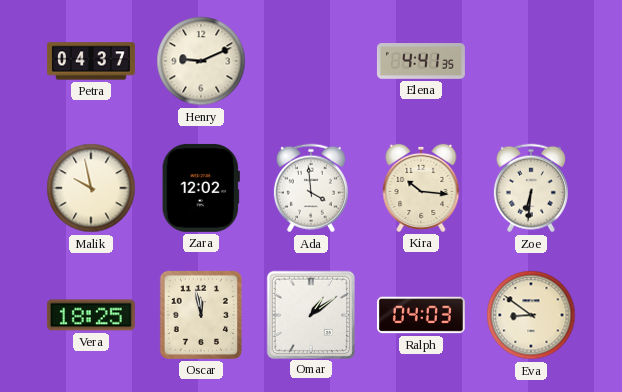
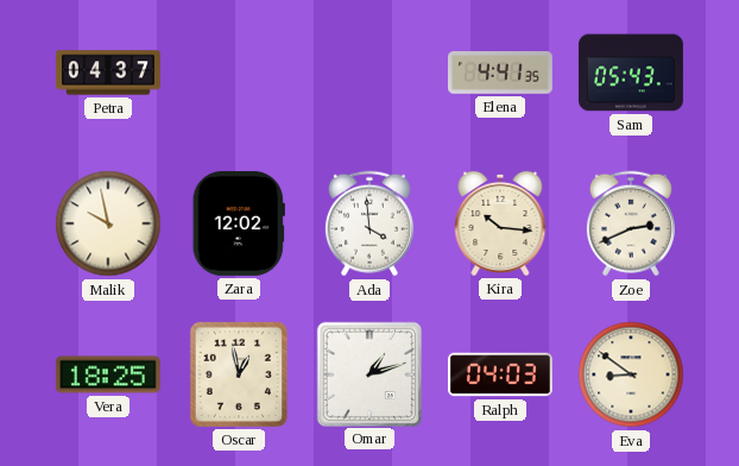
Henry: 9:11 -> none
Sam: none -> 05:43
Zoe: 6:31 -> 2:41
Oscar: 11:58 -> 12:58
Omar: 1:09 -> 1:12
